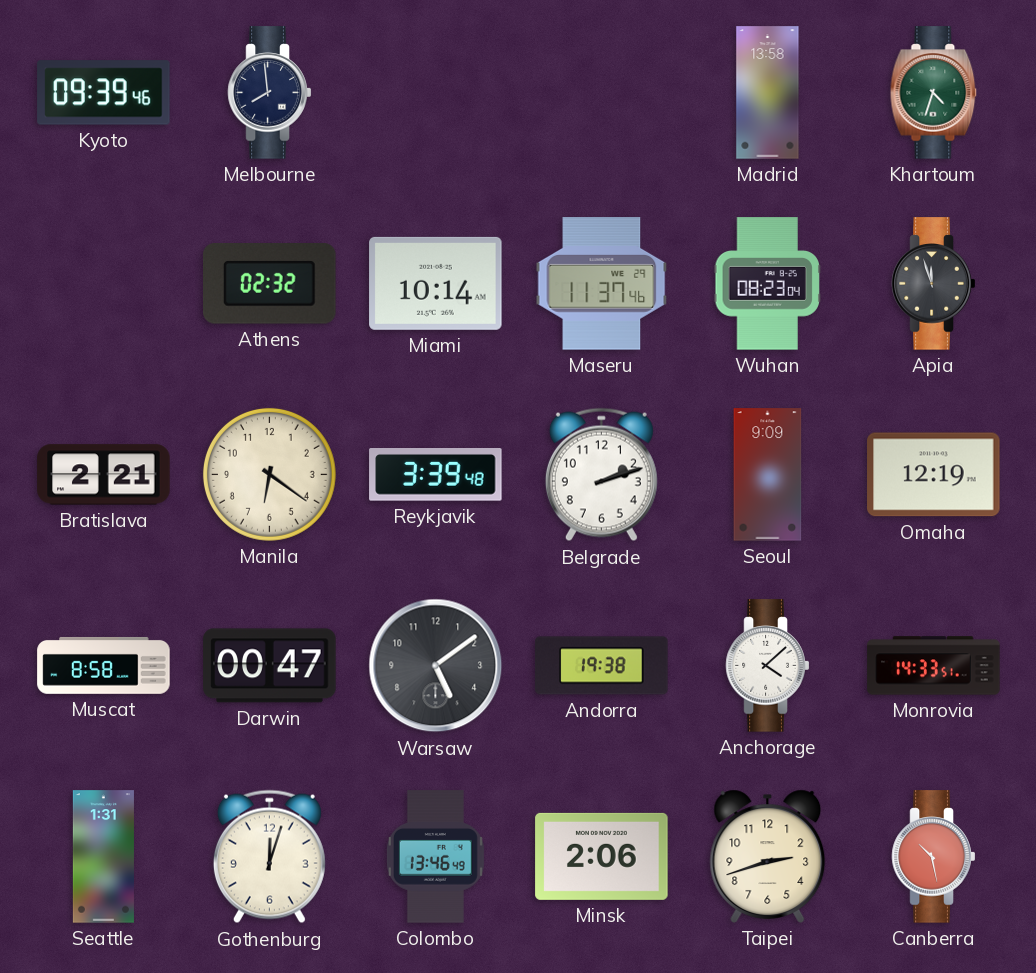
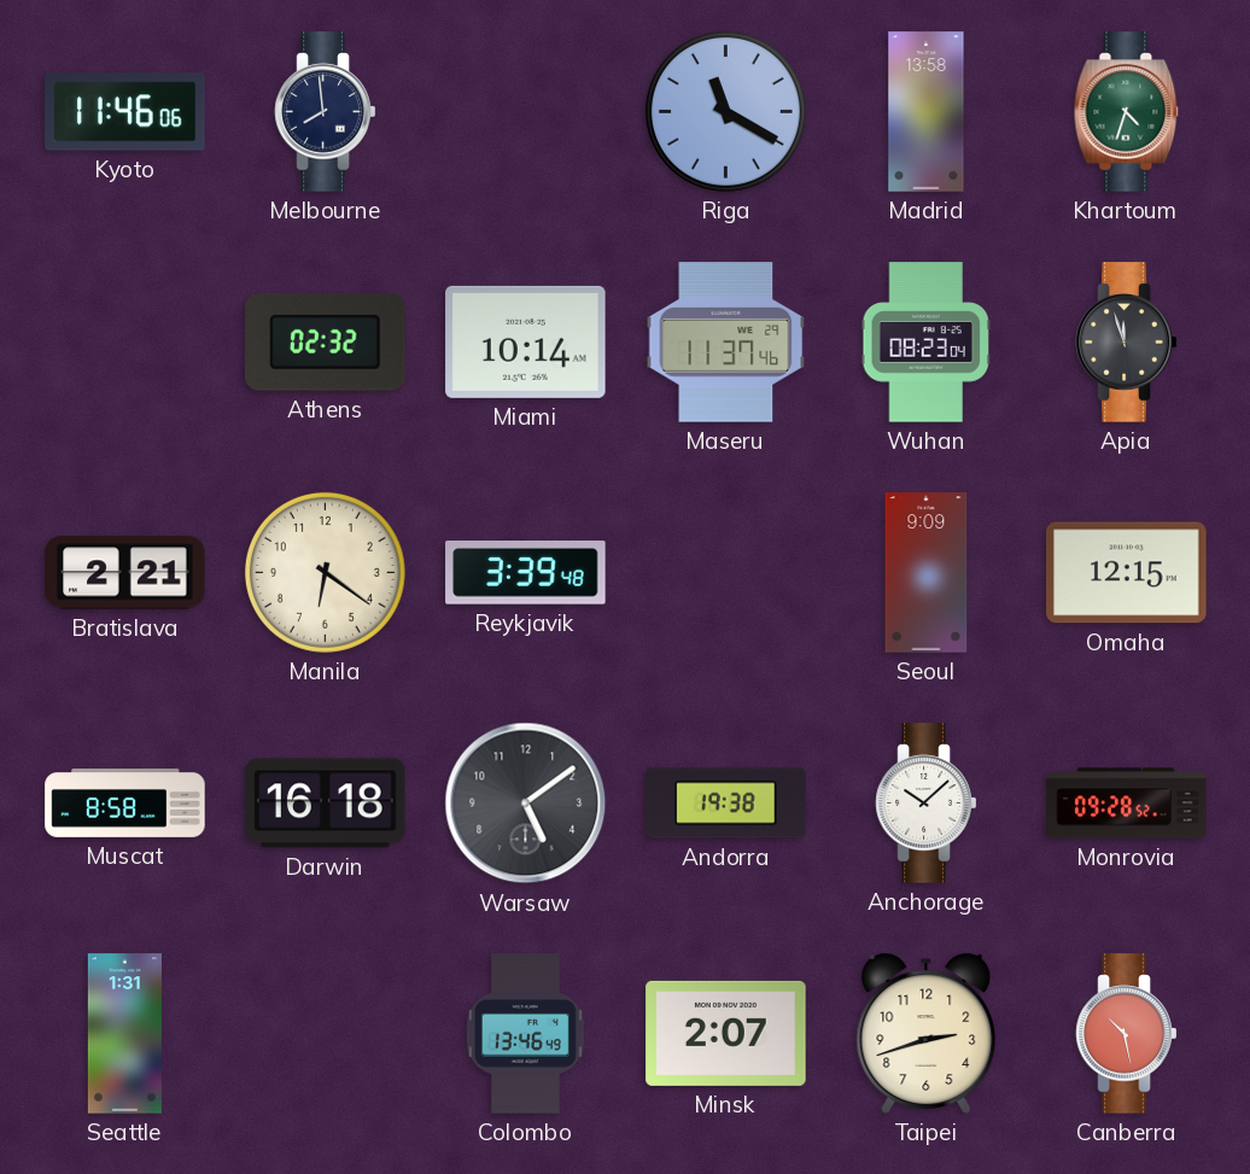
Kyoto: 09:39 -> 11:46
Riga: none -> 11:20
Belgrade: 2:12 -> none
Omaha: 12:19 -> 12:15
Darwin: 00:47 -> 16:18
Anchorage: 4:08 -> 10:08
Monrovia: 14:33 -> 09:28
Gothenburg: 12:03 -> none
Minsk: 2:06 -> 2:07
